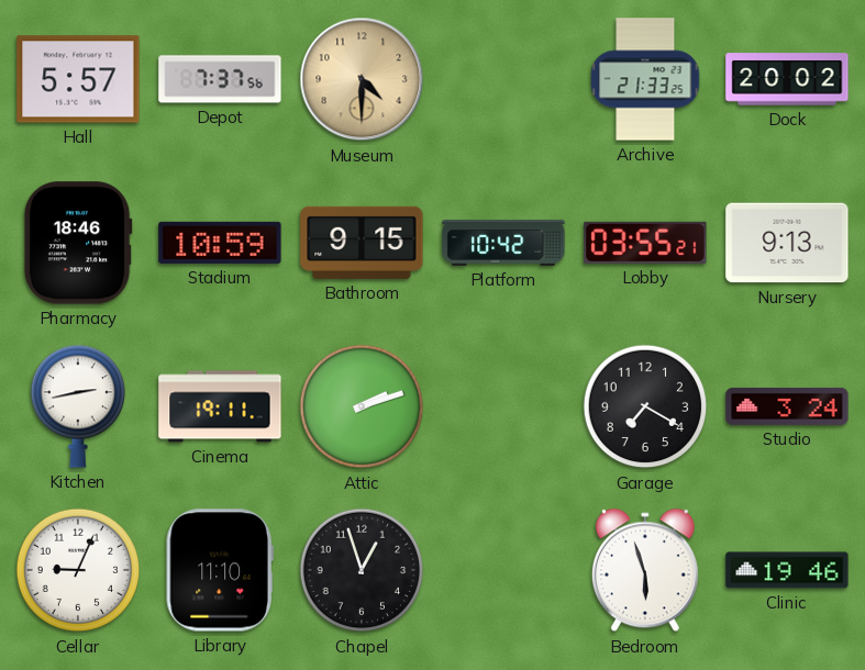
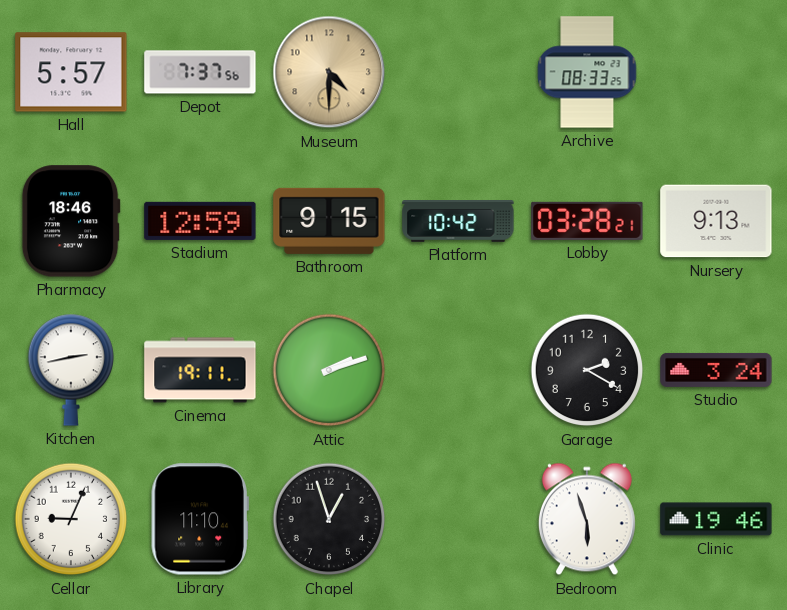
Archive: 21:33 -> 08:33
Dock: 20:02 -> none
Stadium: 10:59 -> 12:59
Lobby: 03:55 -> 03:28
Garage: 7:20 -> 2:20
